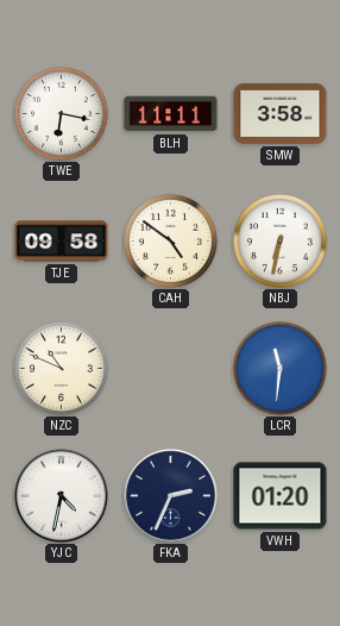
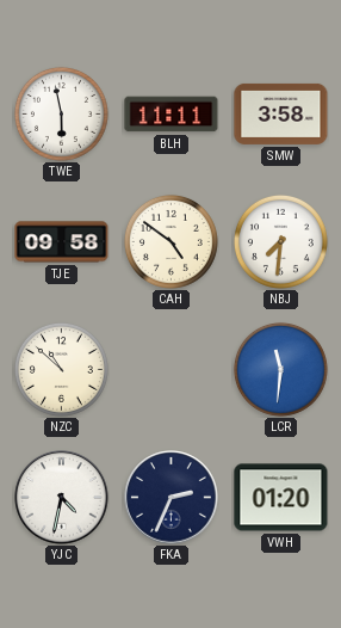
TWE: 6:17 -> 5:58
NBJ: 6:32 -> 7:31
NZC: 10:49 -> 10:52
